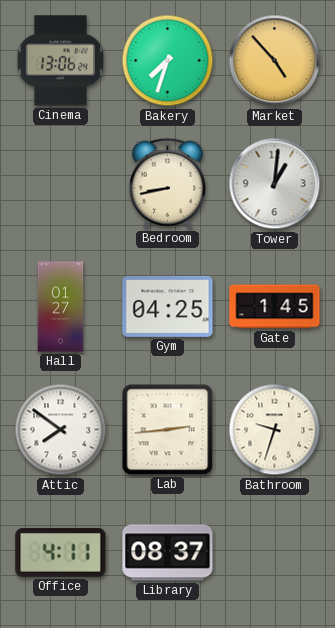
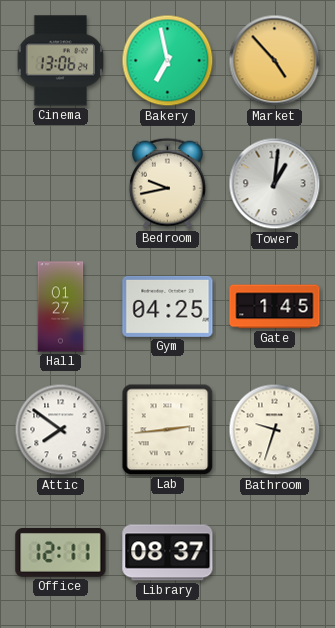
Bakery: 7:33 -> 6:58
Bedroom: 8:43 -> 9:43
Office: 4:11 -> 12:11
